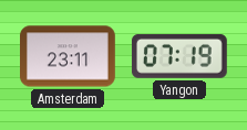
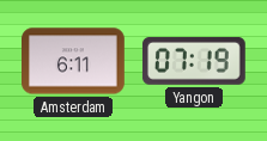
Amsterdam: 23:11 -> 6:11
